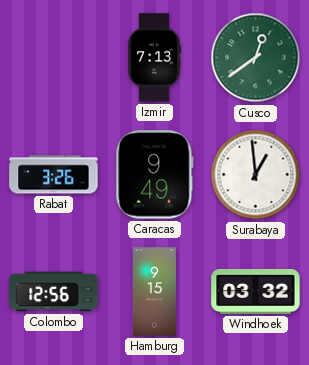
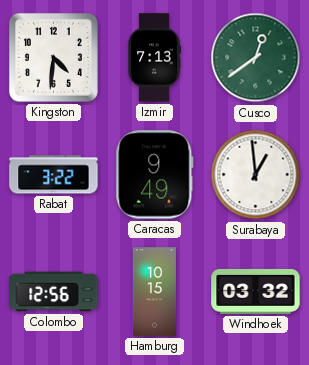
Kingston: none -> 4:31
Rabat: 3:26 -> 3:22
Hamburg: 9:15 -> 10:15
